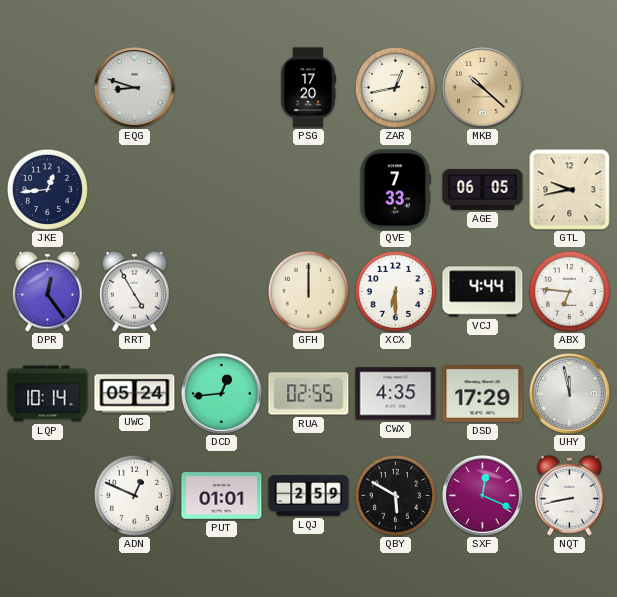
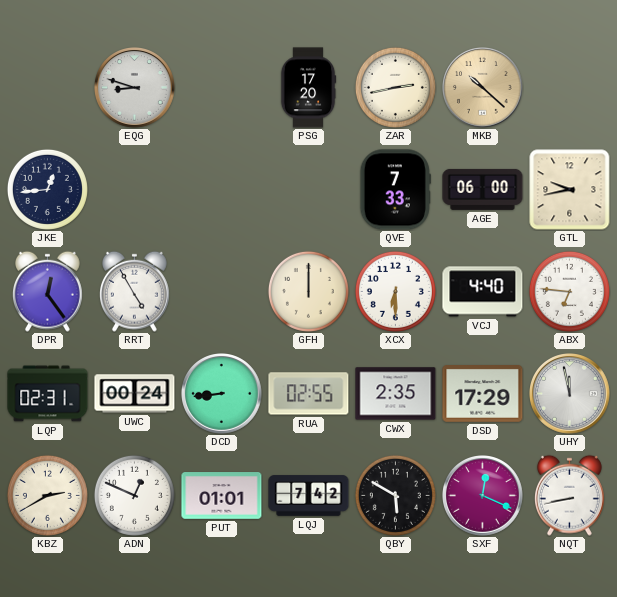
ZAR: 12:43 -> 2:43
AGE: 06:05 -> 06:00
VCJ: 4:44 -> 4:40
LQP: 10:14 -> 02:31
UWC: 05:24 -> 00:24
DCD: 12:44 -> 8:44
CWX: 4:35 -> 2:35
KBZ: none -> 2:40
LQJ: 2:59 -> 7:42
